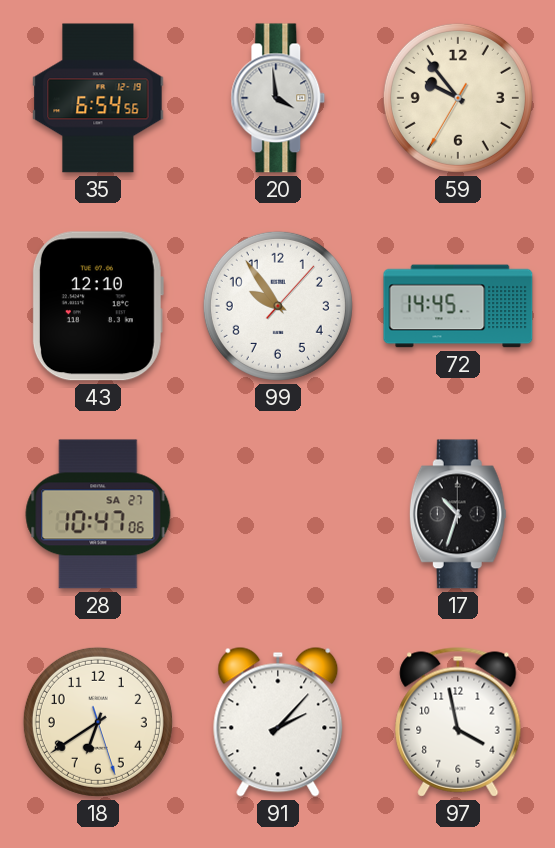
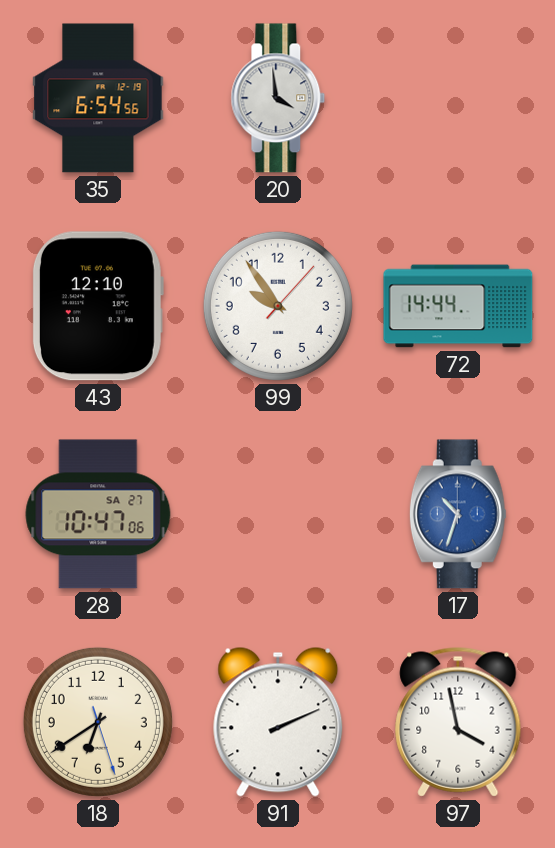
59: 9:53 -> none
72: 14:45 -> 14:44
17 dial: black -> blue
91: 2:07 -> 2:11
